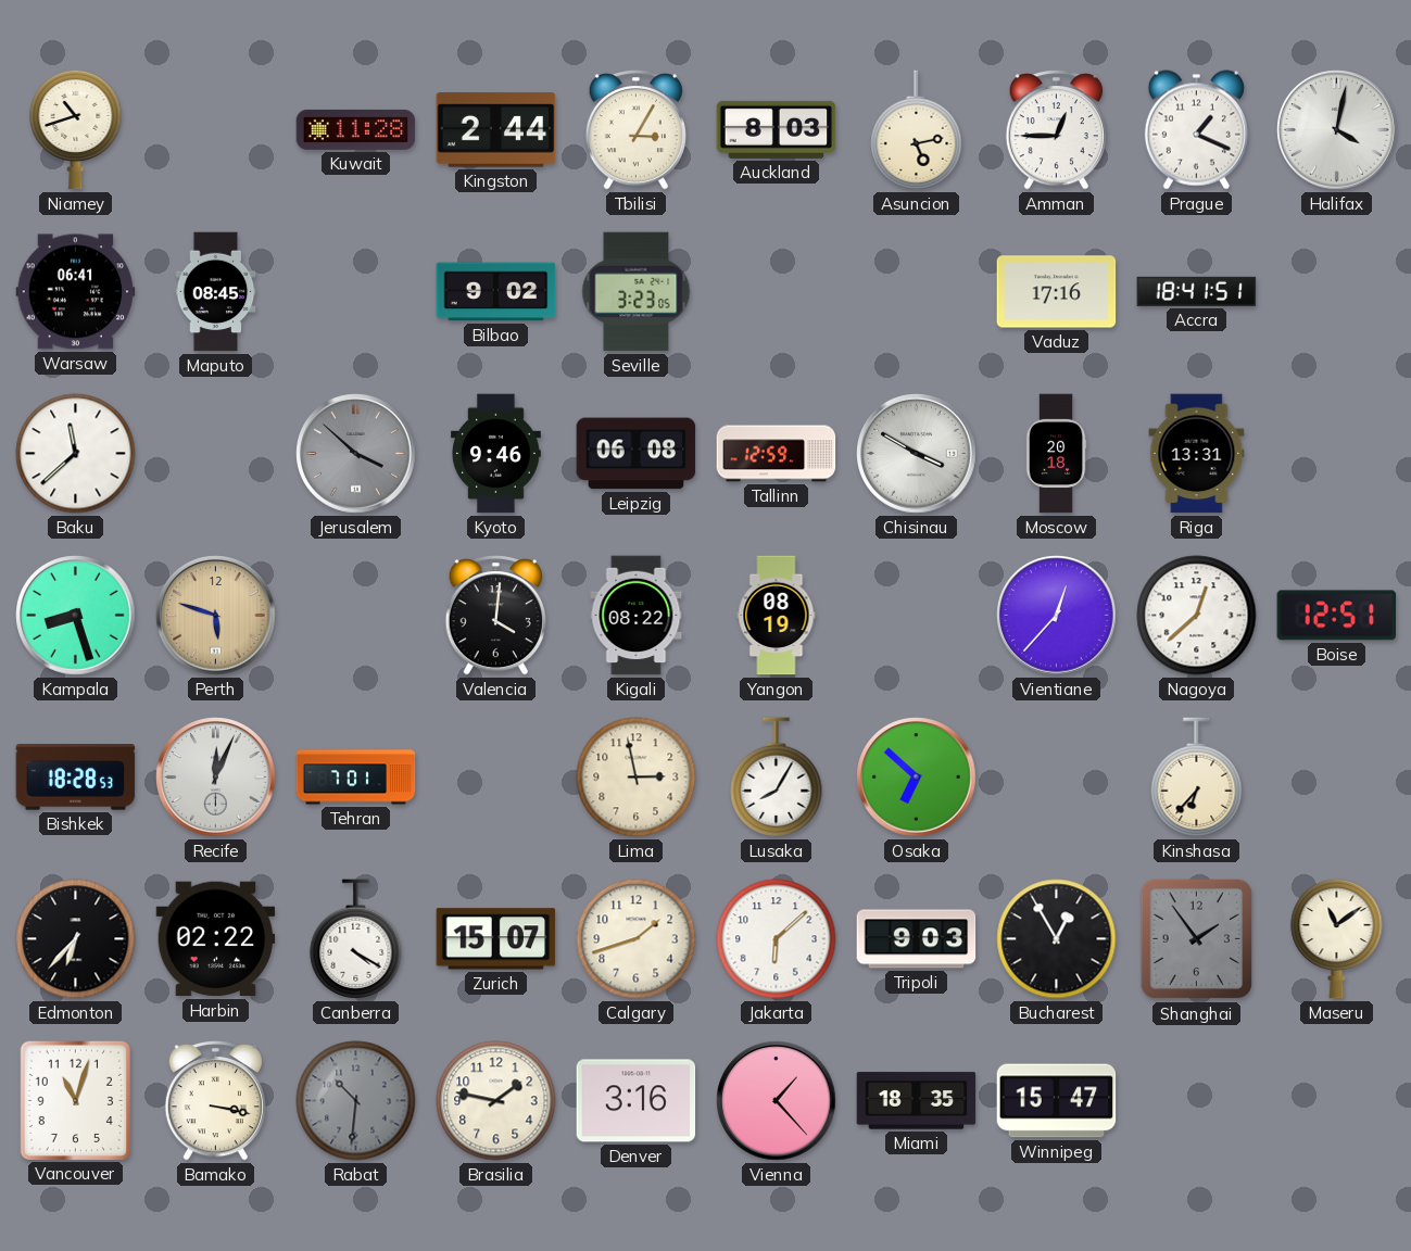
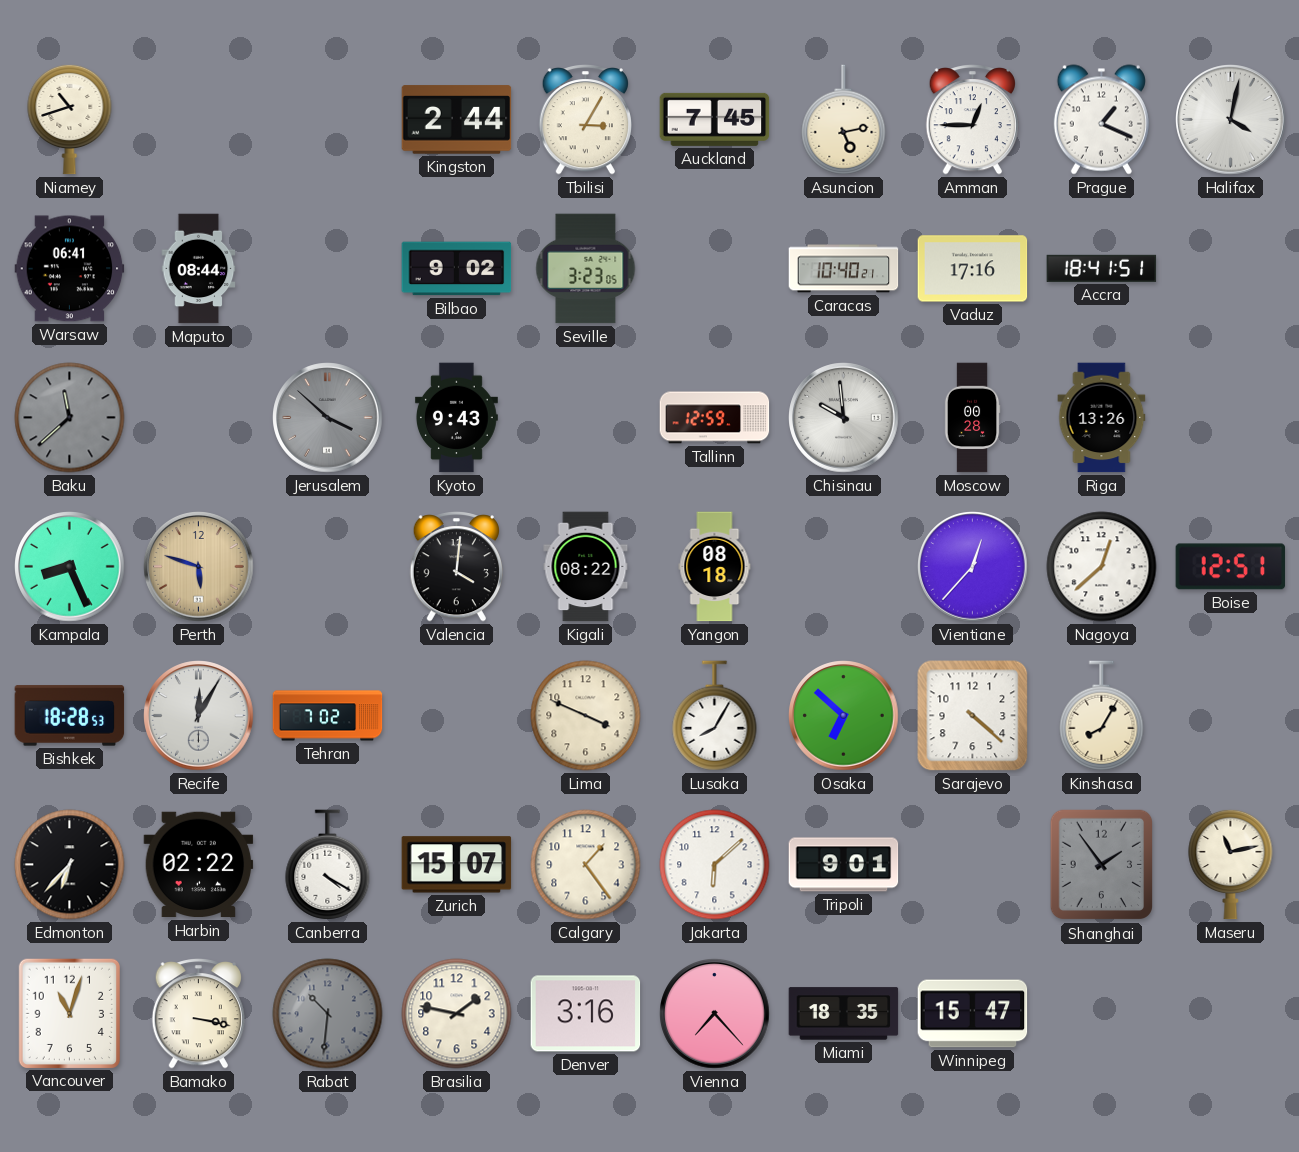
Kuwait: 11:28 -> none
Auckland: 8:03 -> 7:45
Maputo: 08:45 -> 08:44
Caracas: none -> 10:40
Baku dial: white -> grey
Kyoto: 9:46 -> 9:43
Leipzig: 06:08 -> none
Chisinau: 3:50 -> 9:59
Moscow: 20:18 -> 00:28
Riga: 13:31 -> 13:26
Kampala: 8:27 -> 8:26
Yangon: 08:19 -> 08:18
Recife: 12:04 -> 12:05
Tehran: 7:01 -> 7:02
Lima: 2:58 -> 3:49
Sarajevo: none -> 4:22
Kinshasa: 6:37 -> 8:05
Calgary: 1:42 -> 1:24
Tripoli: 9:03 -> 9:01
Bucharest: 12:55 -> none
Maseru: 11:09 -> 11:13
Vienna: 1:23 -> 7:23
